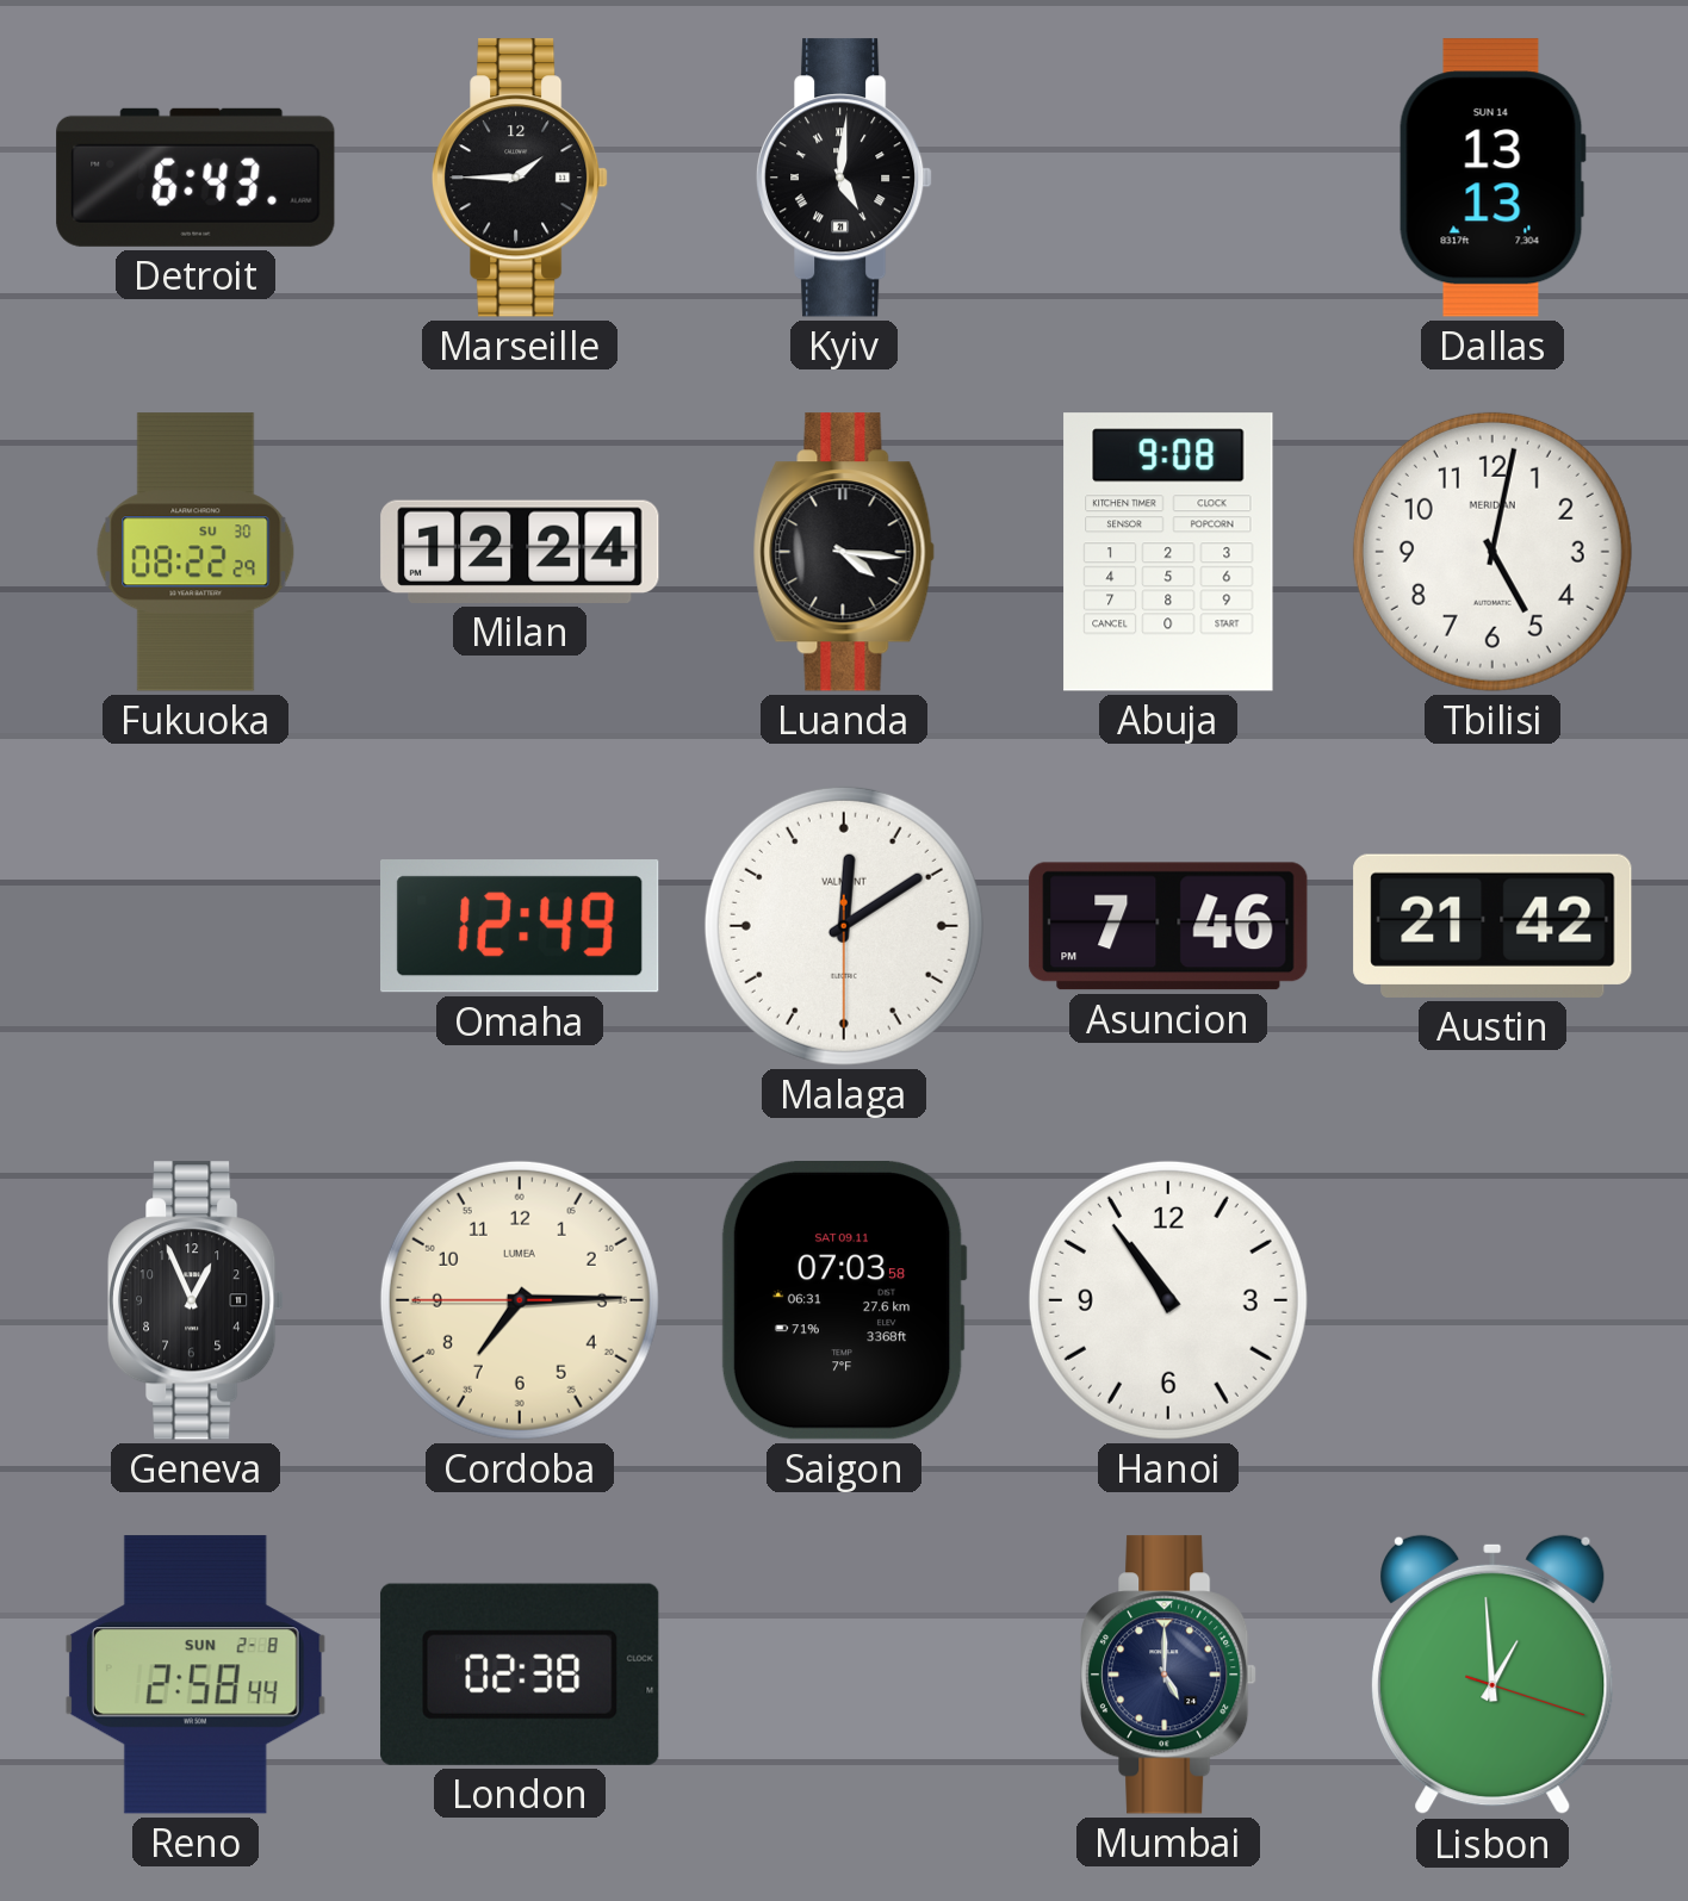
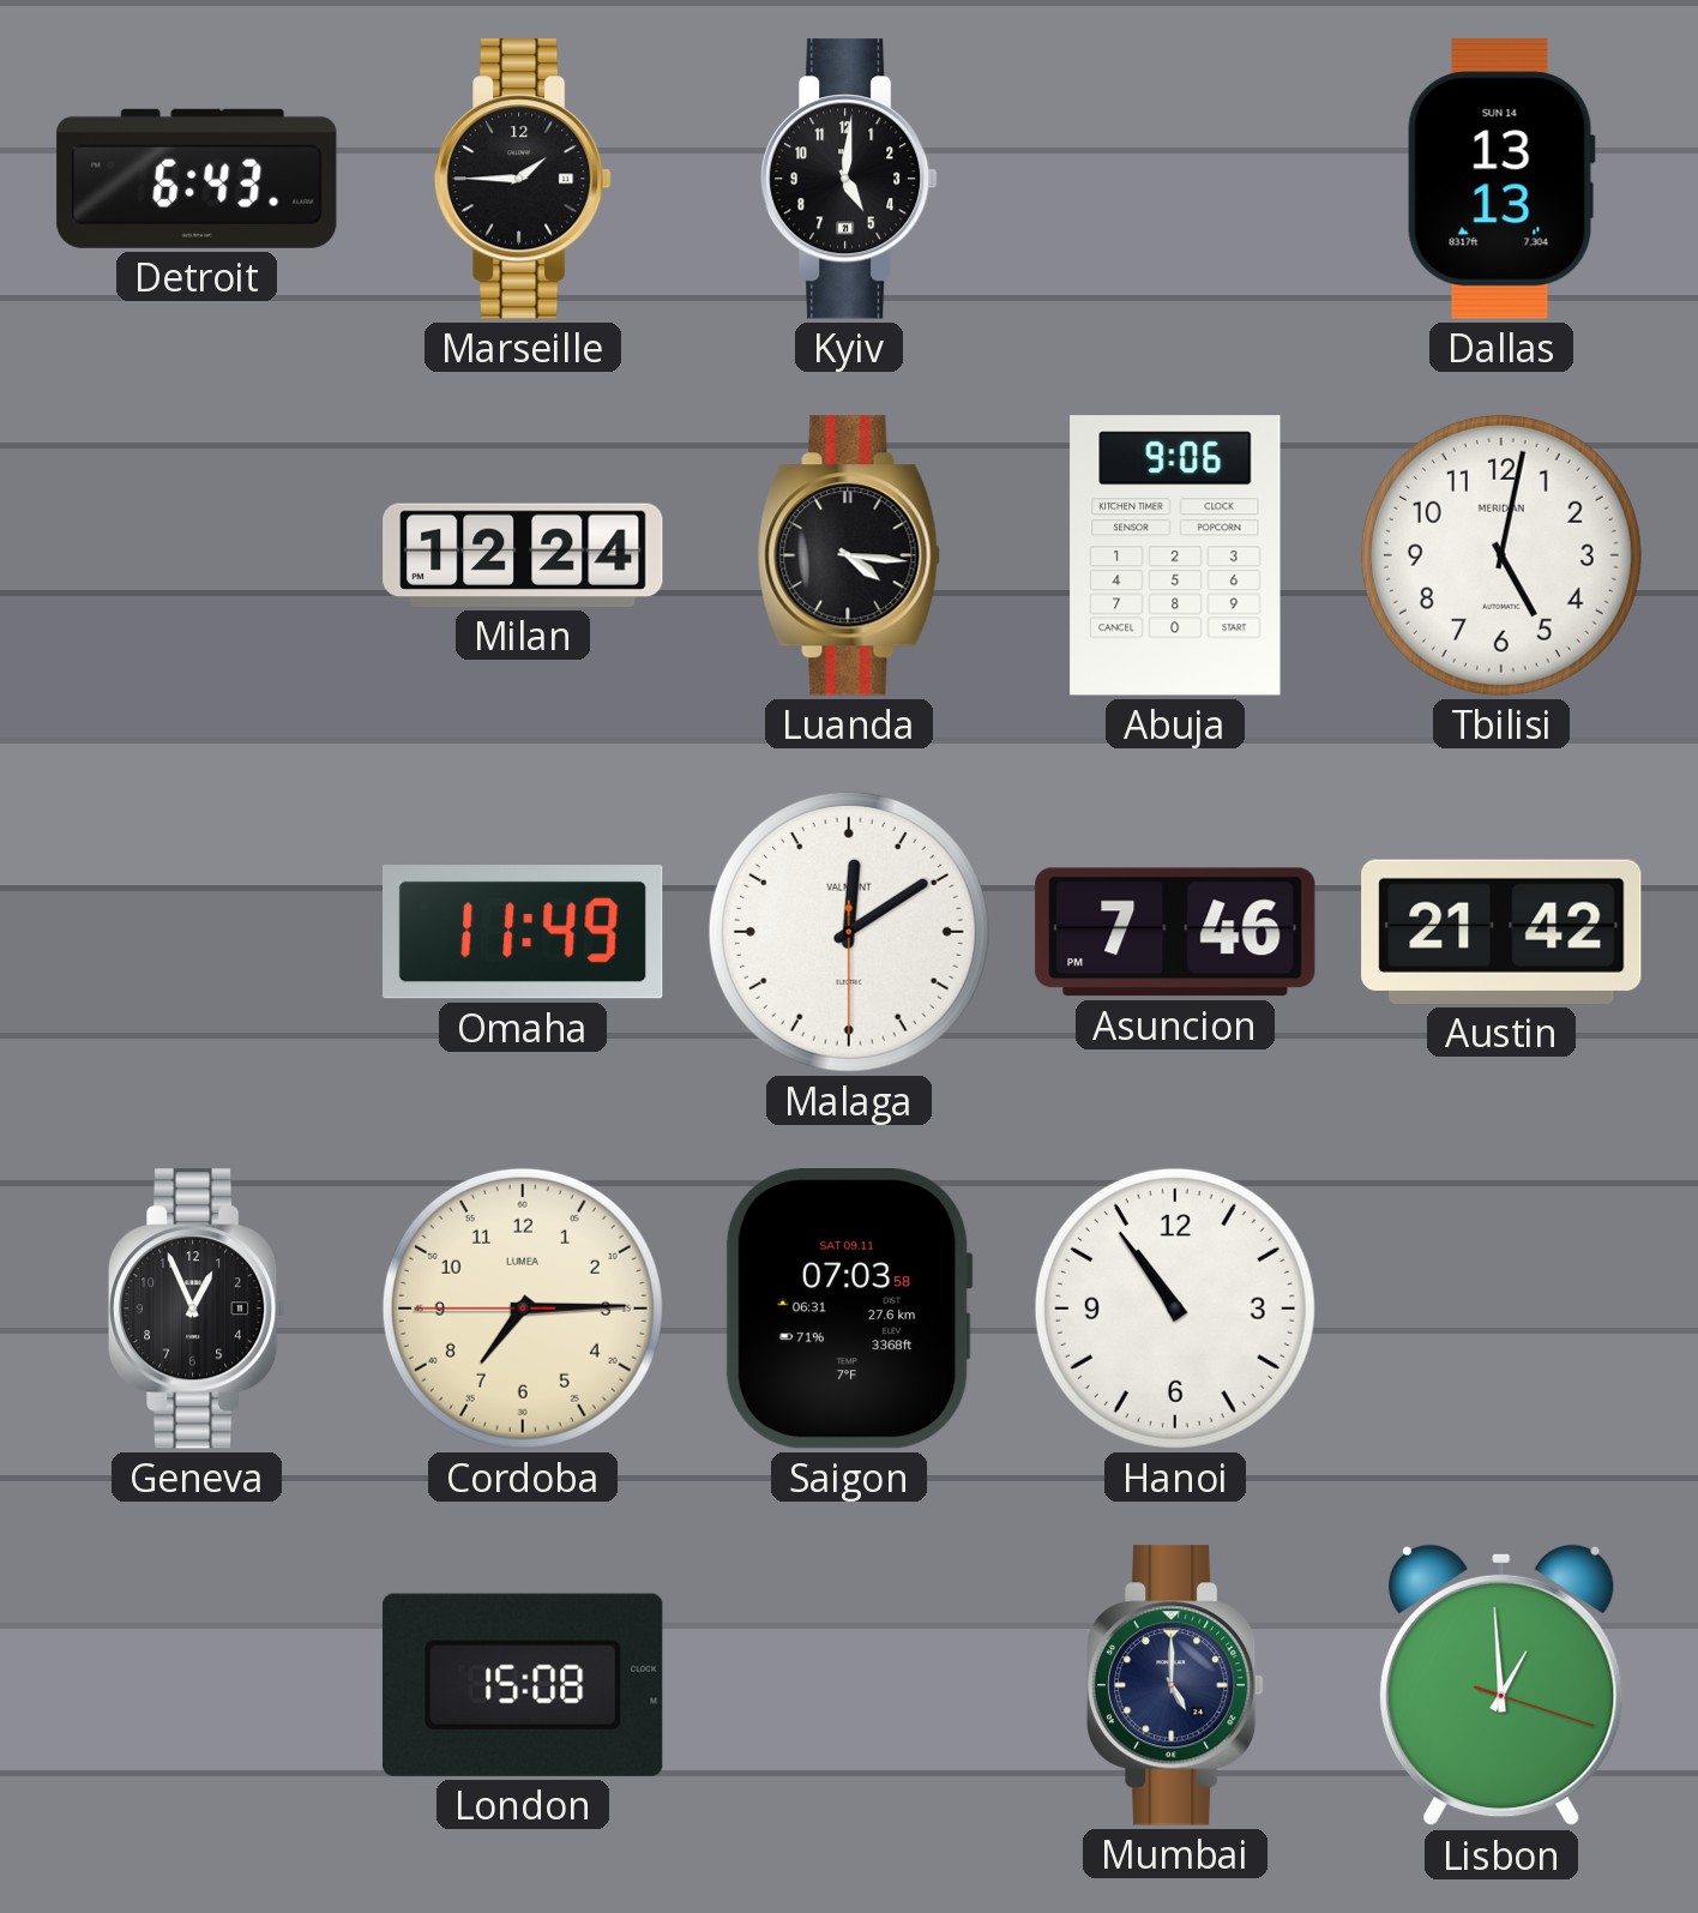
Kyiv numerals: Roman -> Arabic
Fukuoka: 08:22 -> none
Abuja: 9:08 -> 9:06
Omaha: 12:49 -> 11:49
Reno: 2:58 -> none
London: 02:38 -> 15:08
